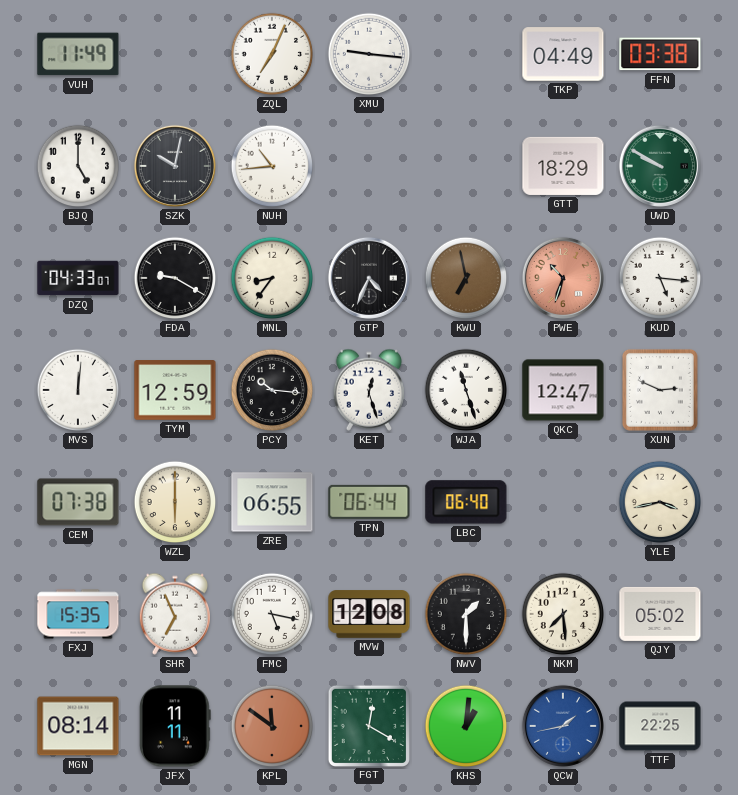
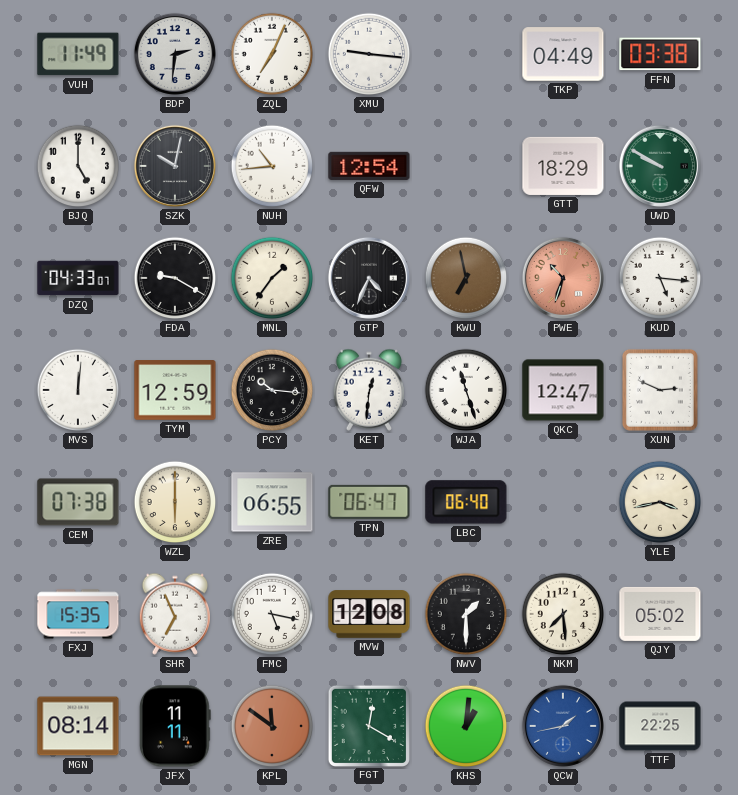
BDP: none -> 2:31
QFW: none -> 12:54
MNL: 8:36 -> 1:36
KET: 12:27 -> 12:31
TPN: 06:44 -> 06:47
